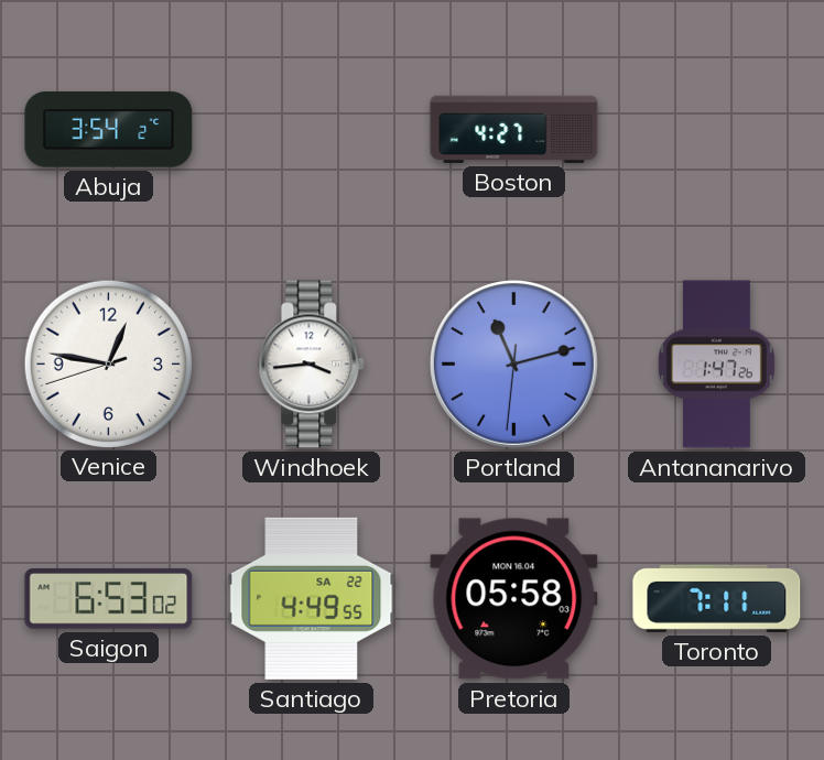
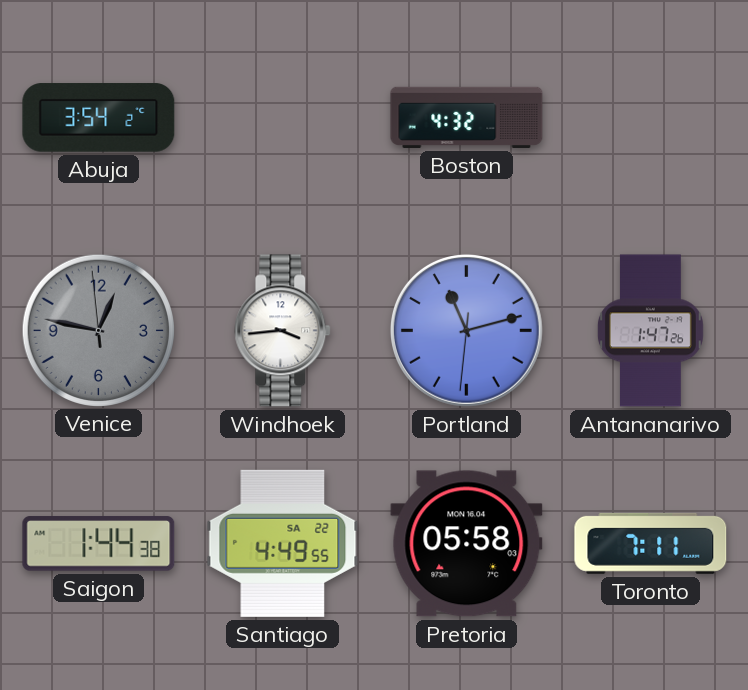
Boston: 4:27 -> 4:32
Venice: 12:46:42 -> 12:46:59
Venice dial: white -> grey
Saigon: 6:53 -> 1:44
